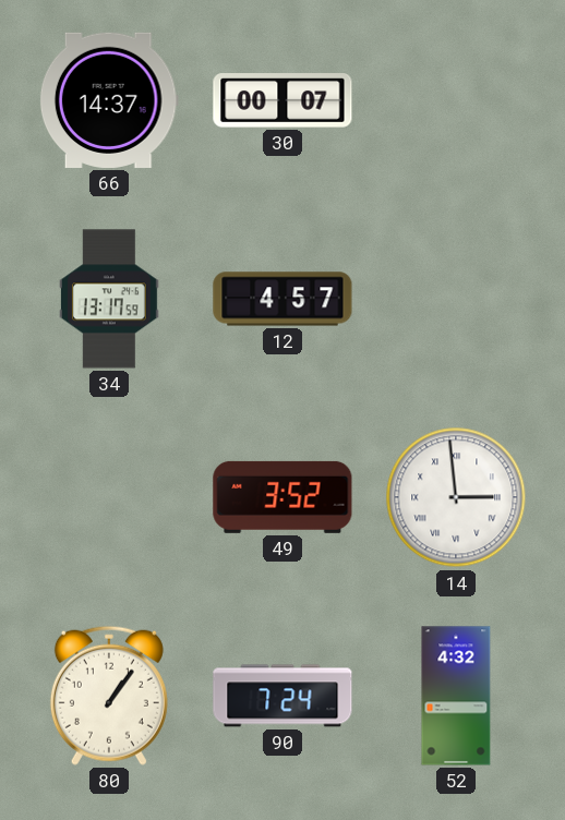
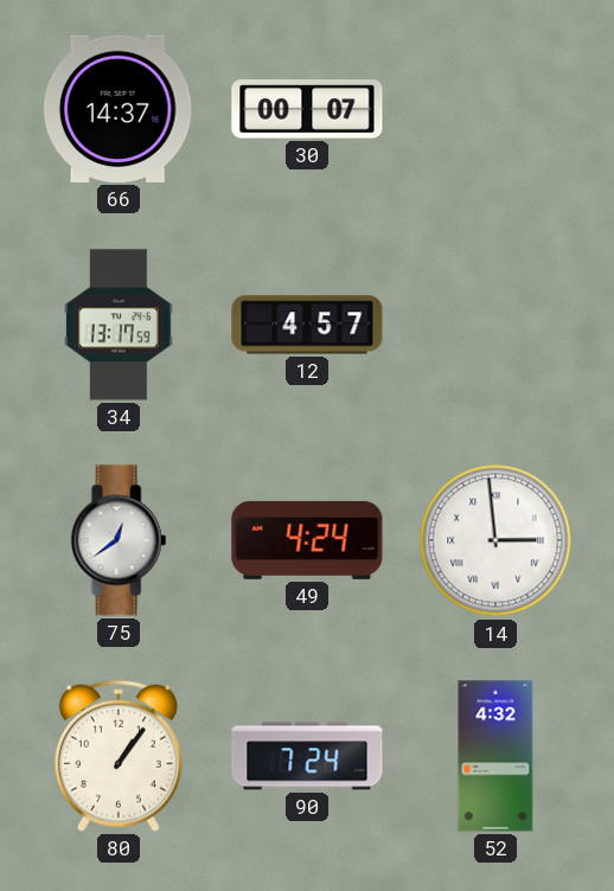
75: none -> 12:39
49: 3:52 -> 4:24
